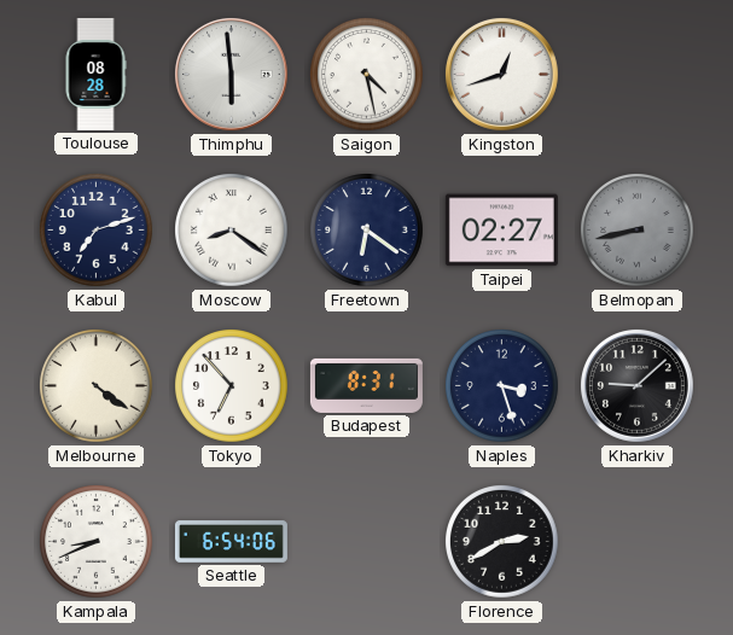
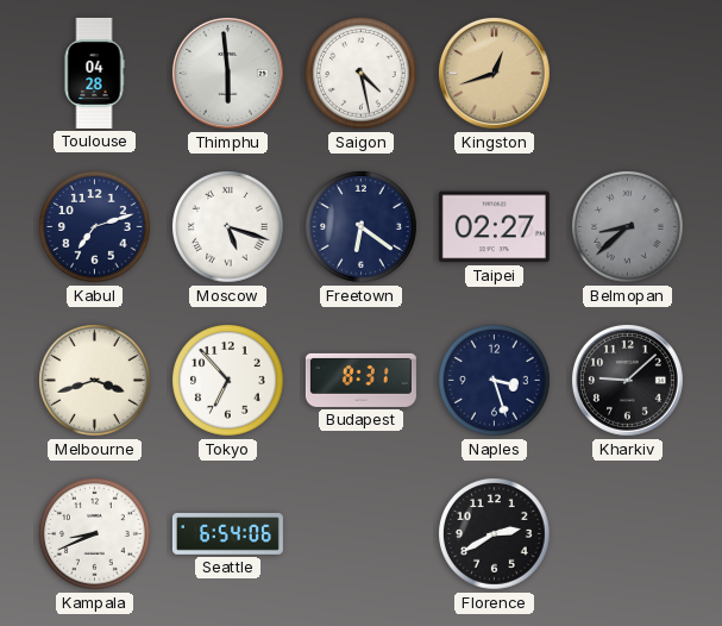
Toulouse: 08:28 -> 04:28
Kingston dial: white -> champagne
Moscow: 8:21 -> 5:18
Belmopan: 8:43 -> 8:38
Melbourne: 4:21 -> 3:42
